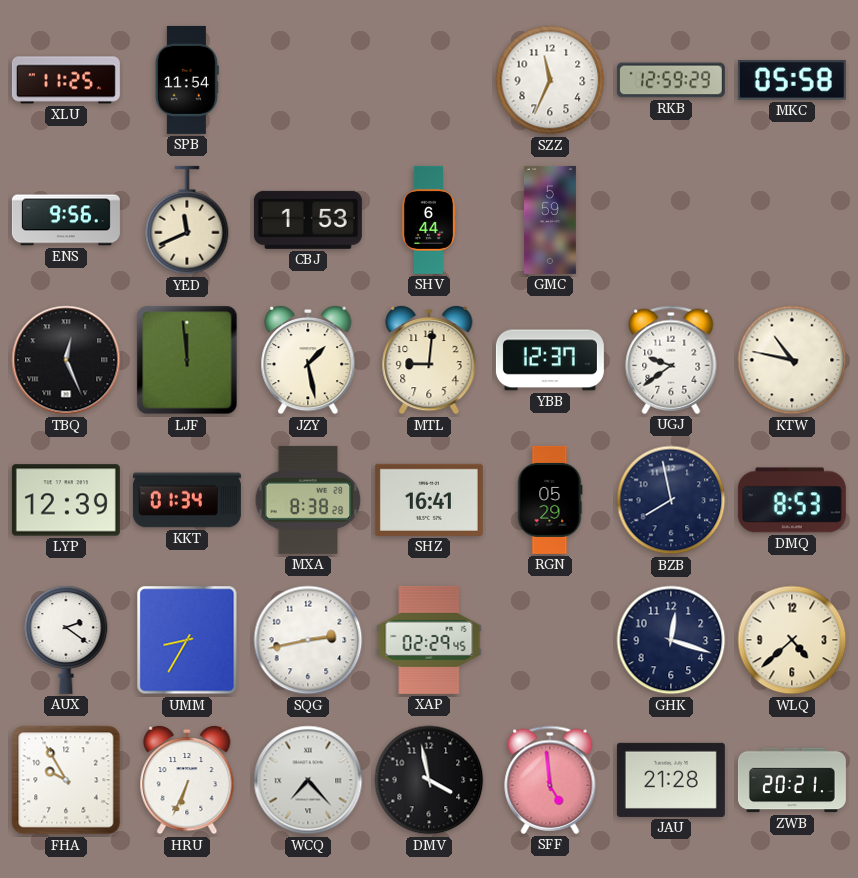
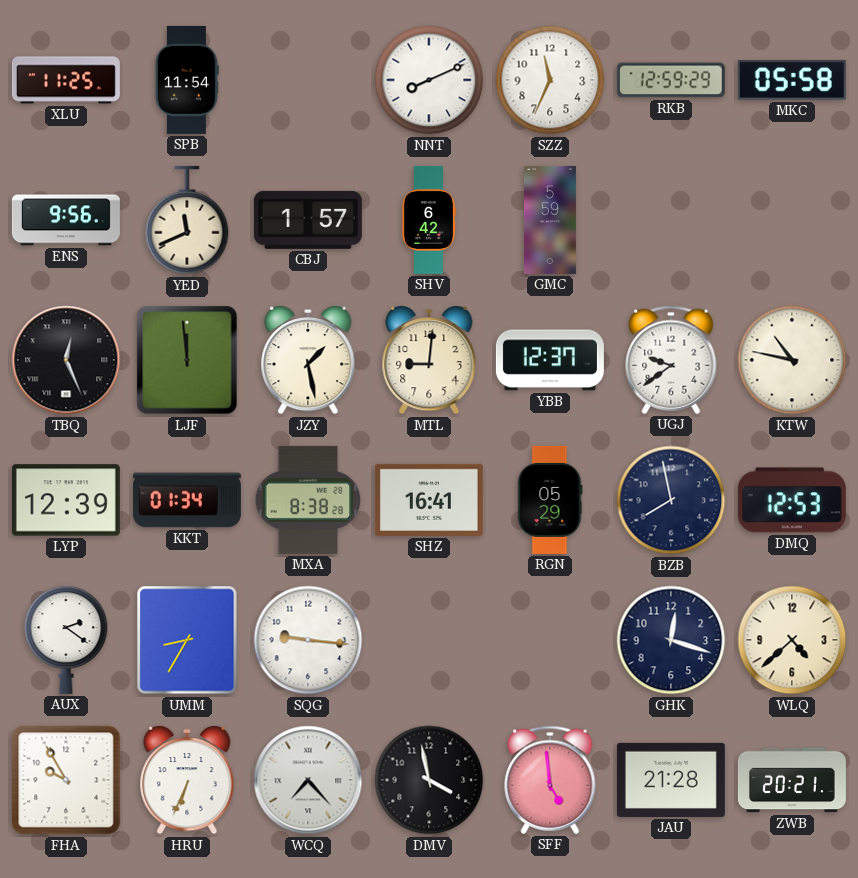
NNT: none -> 8:11
CBJ: 1:53 -> 1:57
SHV: 6:44 -> 6:42
DMQ: 8:53 -> 12:53
SQG: 2:43 -> 9:16
XAP: 02:29 -> none
